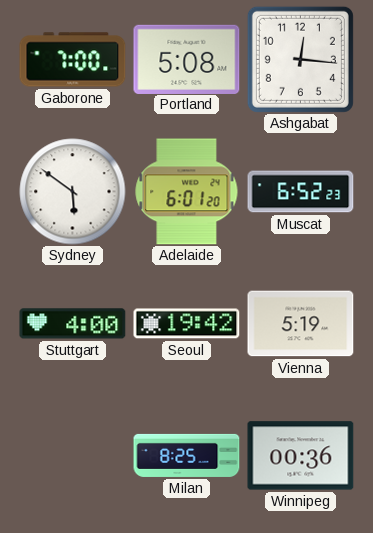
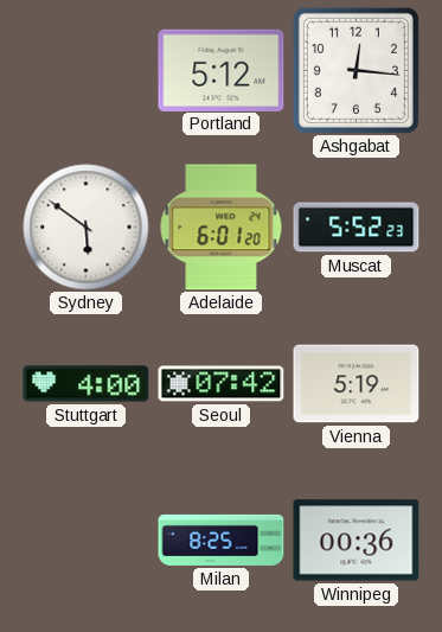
Gaborone: 7:00 -> none
Portland: 5:08 -> 5:12
Muscat: 6:52 -> 5:52
Seoul: 19:42 -> 07:42
